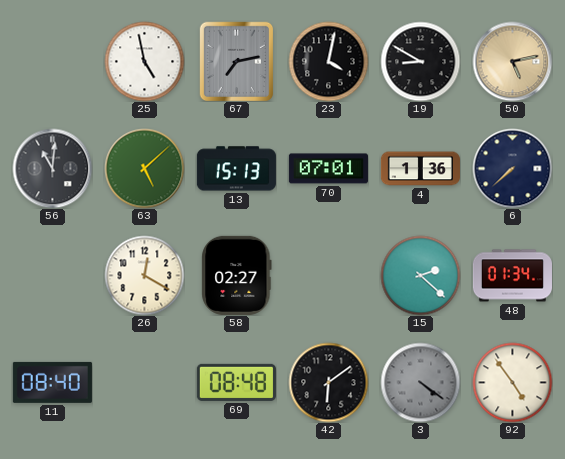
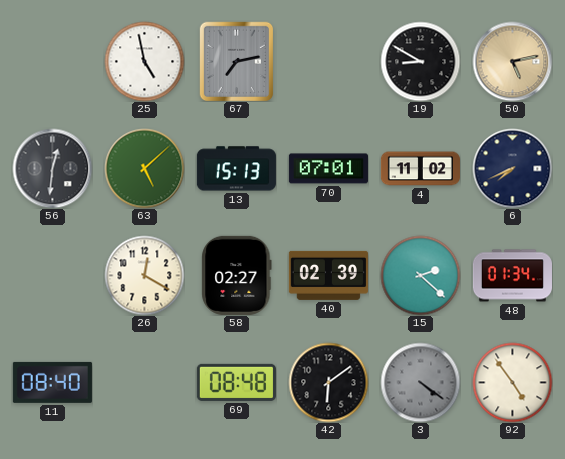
23: 4:02 -> none
56: 11:01 -> 12:31
4: 1:36 -> 11:02
6: 7:38 -> 7:41
40: none -> 02:39
